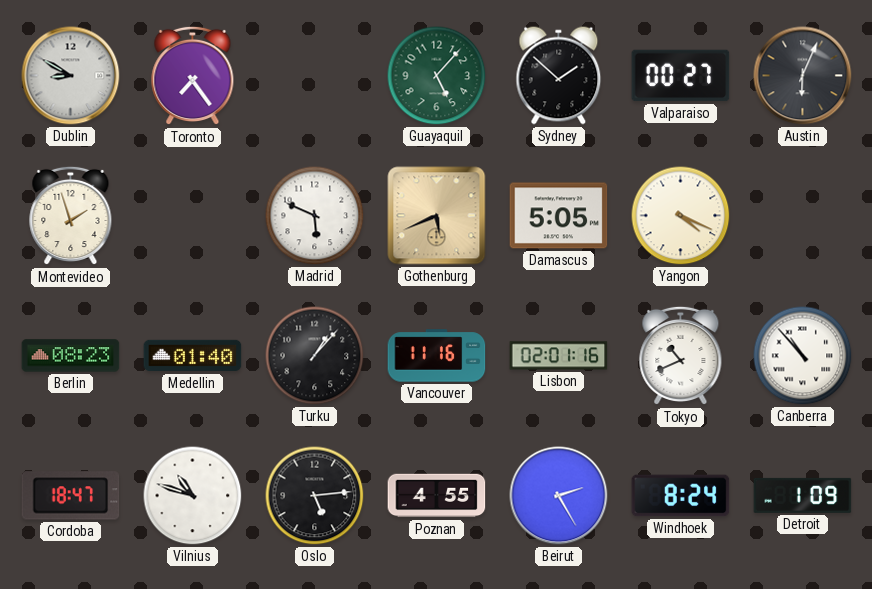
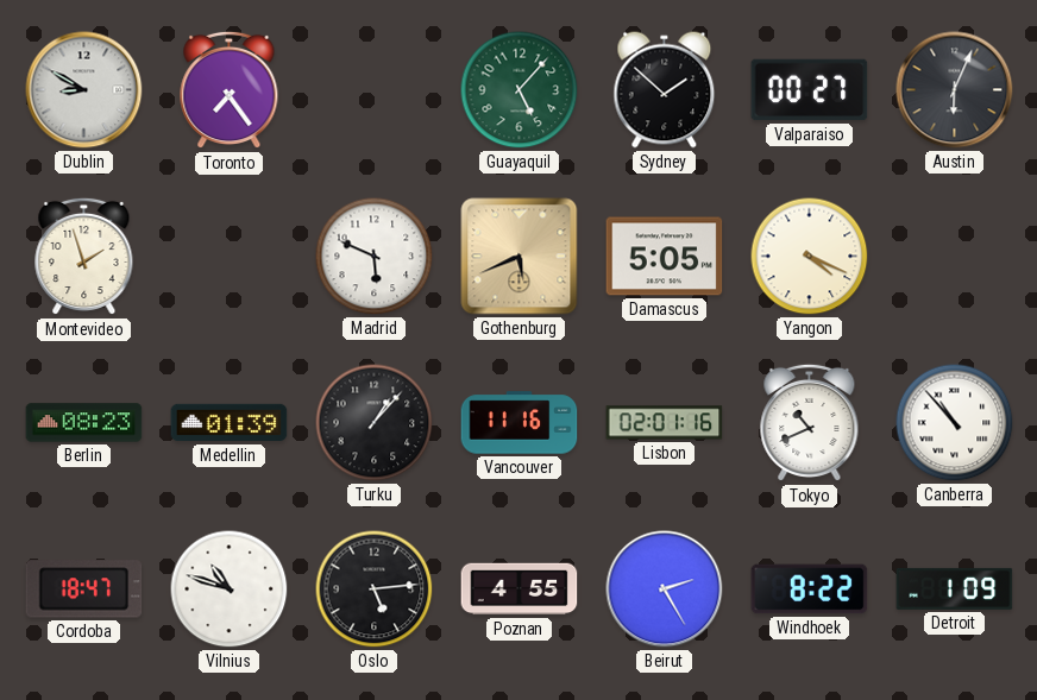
Medellin: 01:40 -> 01:39
Windhoek: 8:24 -> 8:22
